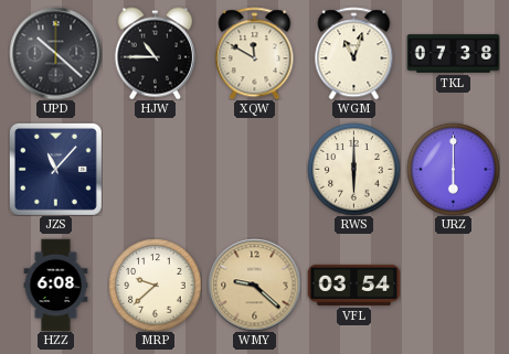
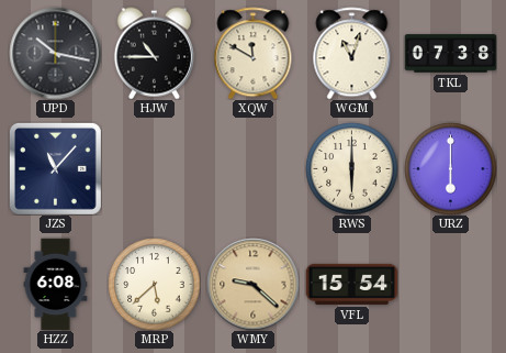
UPD: 10:22 -> 10:17
MRP: 9:38 -> 5:38
VFL: 03:54 -> 15:54
